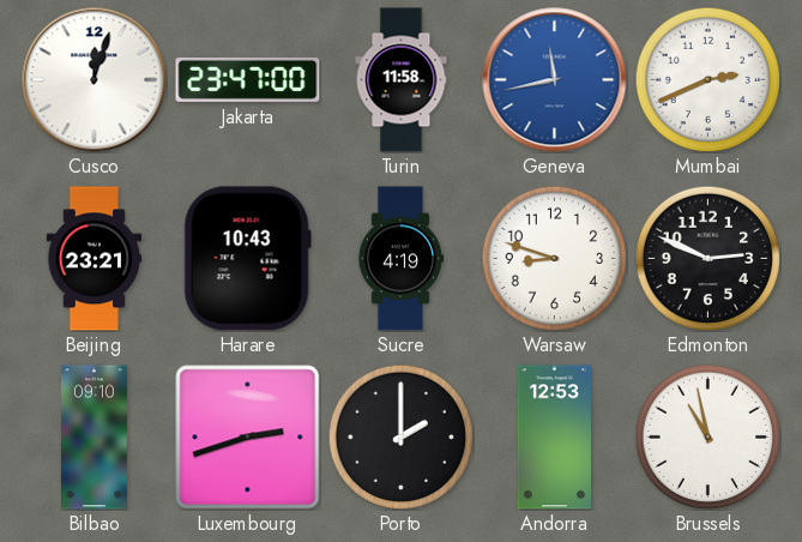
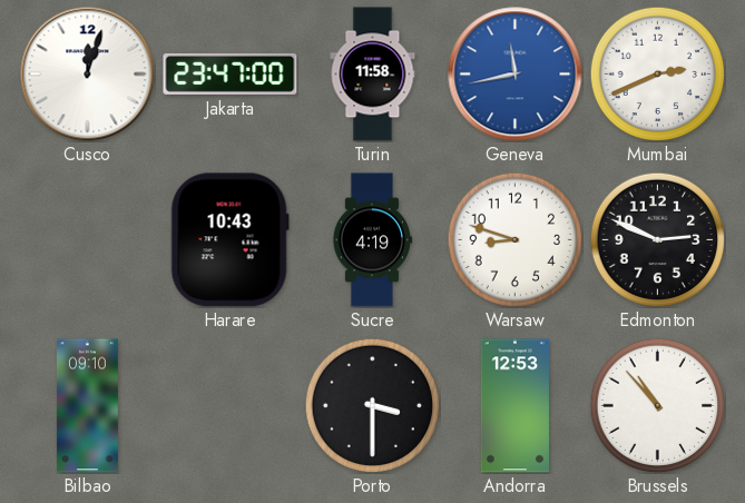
Beijing: 23:21 -> none
Luxembourg: 2:42 -> none
Porto: 2:00 -> 3:30
Brussels: 10:58 -> 10:53
